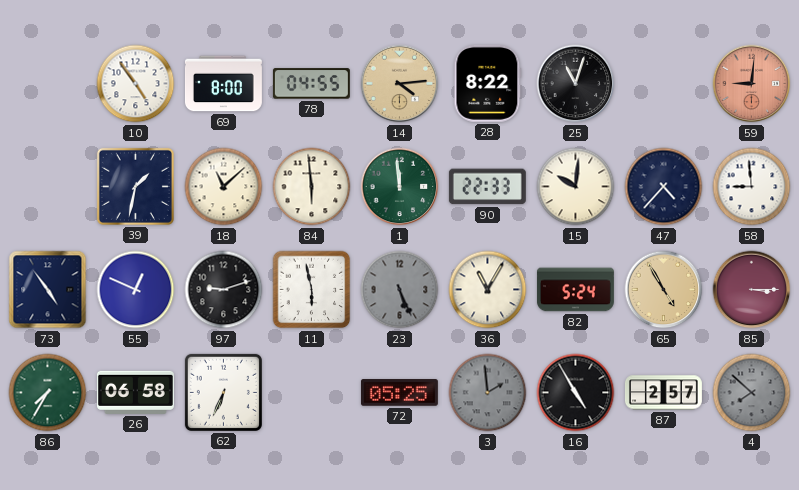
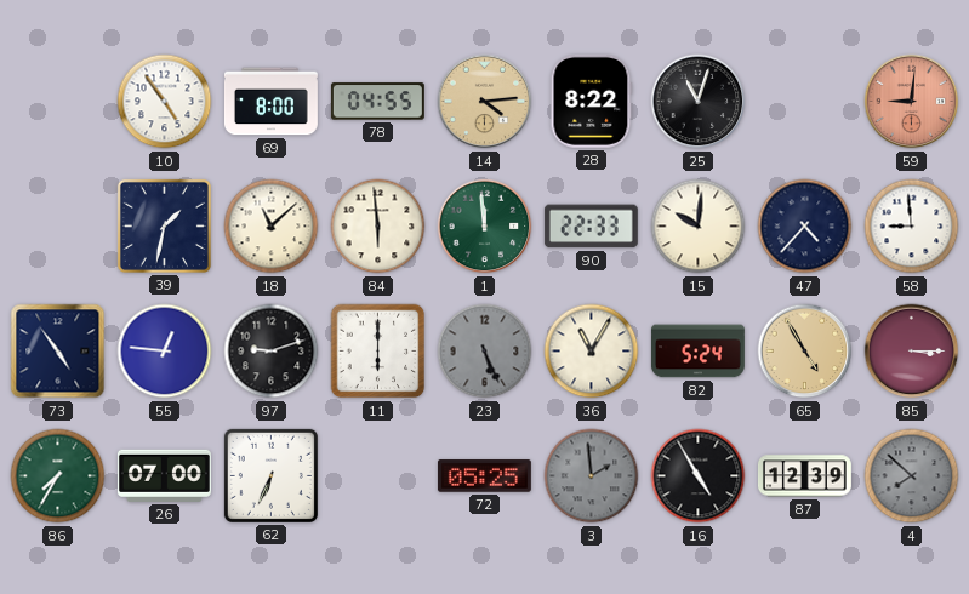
55: 12:49 -> 12:46
11: 5:58 -> 6:00
26: 06:58 -> 07:00
87: 2:57 -> 12:39
